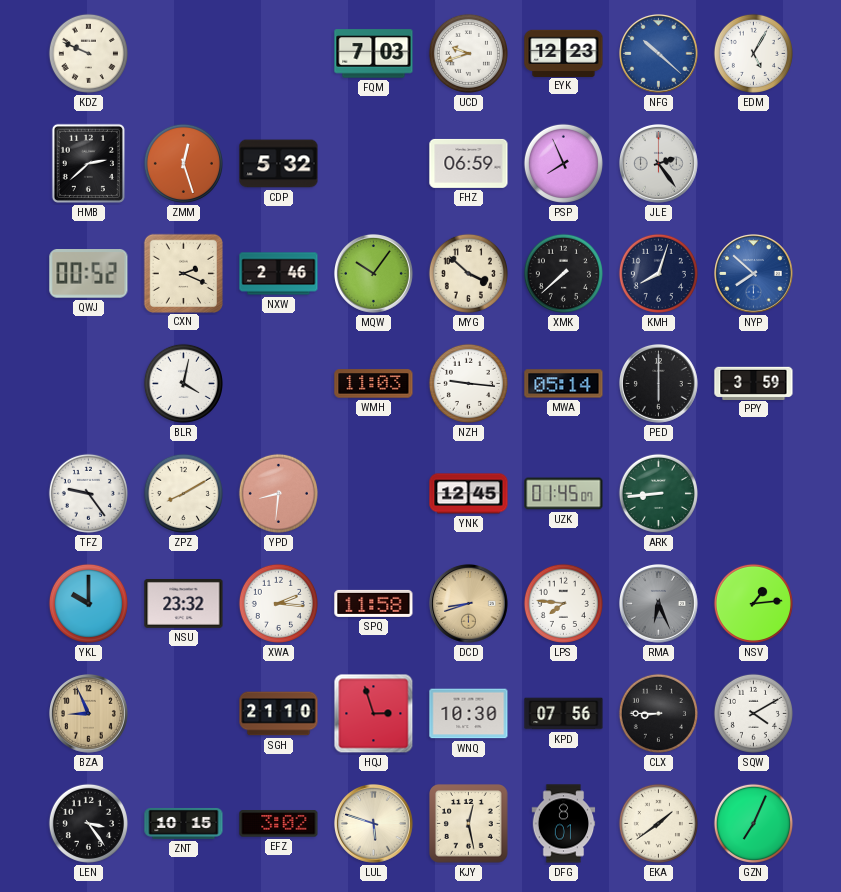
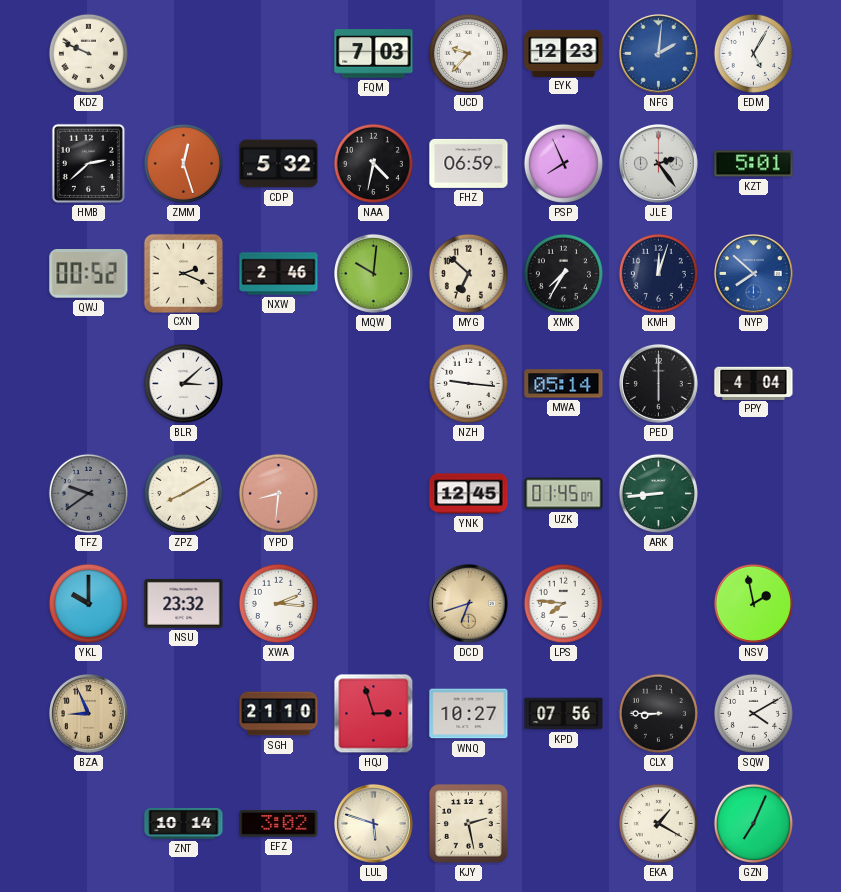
UCD: 9:42 -> 9:37
NFG: 10:22 -> 2:01
NAA: none -> 4:32
KZT: none -> 5:01
MQW: 10:06 -> 10:01
MYG: 3:52 -> 6:52
XMK: 7:38 -> 7:35
KMH: 8:03 -> 12:03
BLR: 4:02 -> 3:08
WMH: 11:03 -> none
PPY: 3:59 -> 4:04
TFZ: 9:24 -> 9:39
TFZ dial: white -> grey
SPQ: 11:58 -> none
DCD: 8:42 -> 6:42
RMA: 6:26 -> none
NSV: 1:14 -> 1:58
WNQ: 10:30 -> 10:27
LEN: 3:24 -> none
ZNT: 10:15 -> 10:14
KJY: 12:28 -> 2:28
DFG: 8:01 -> none
EKA: 1:39 -> 1:20
